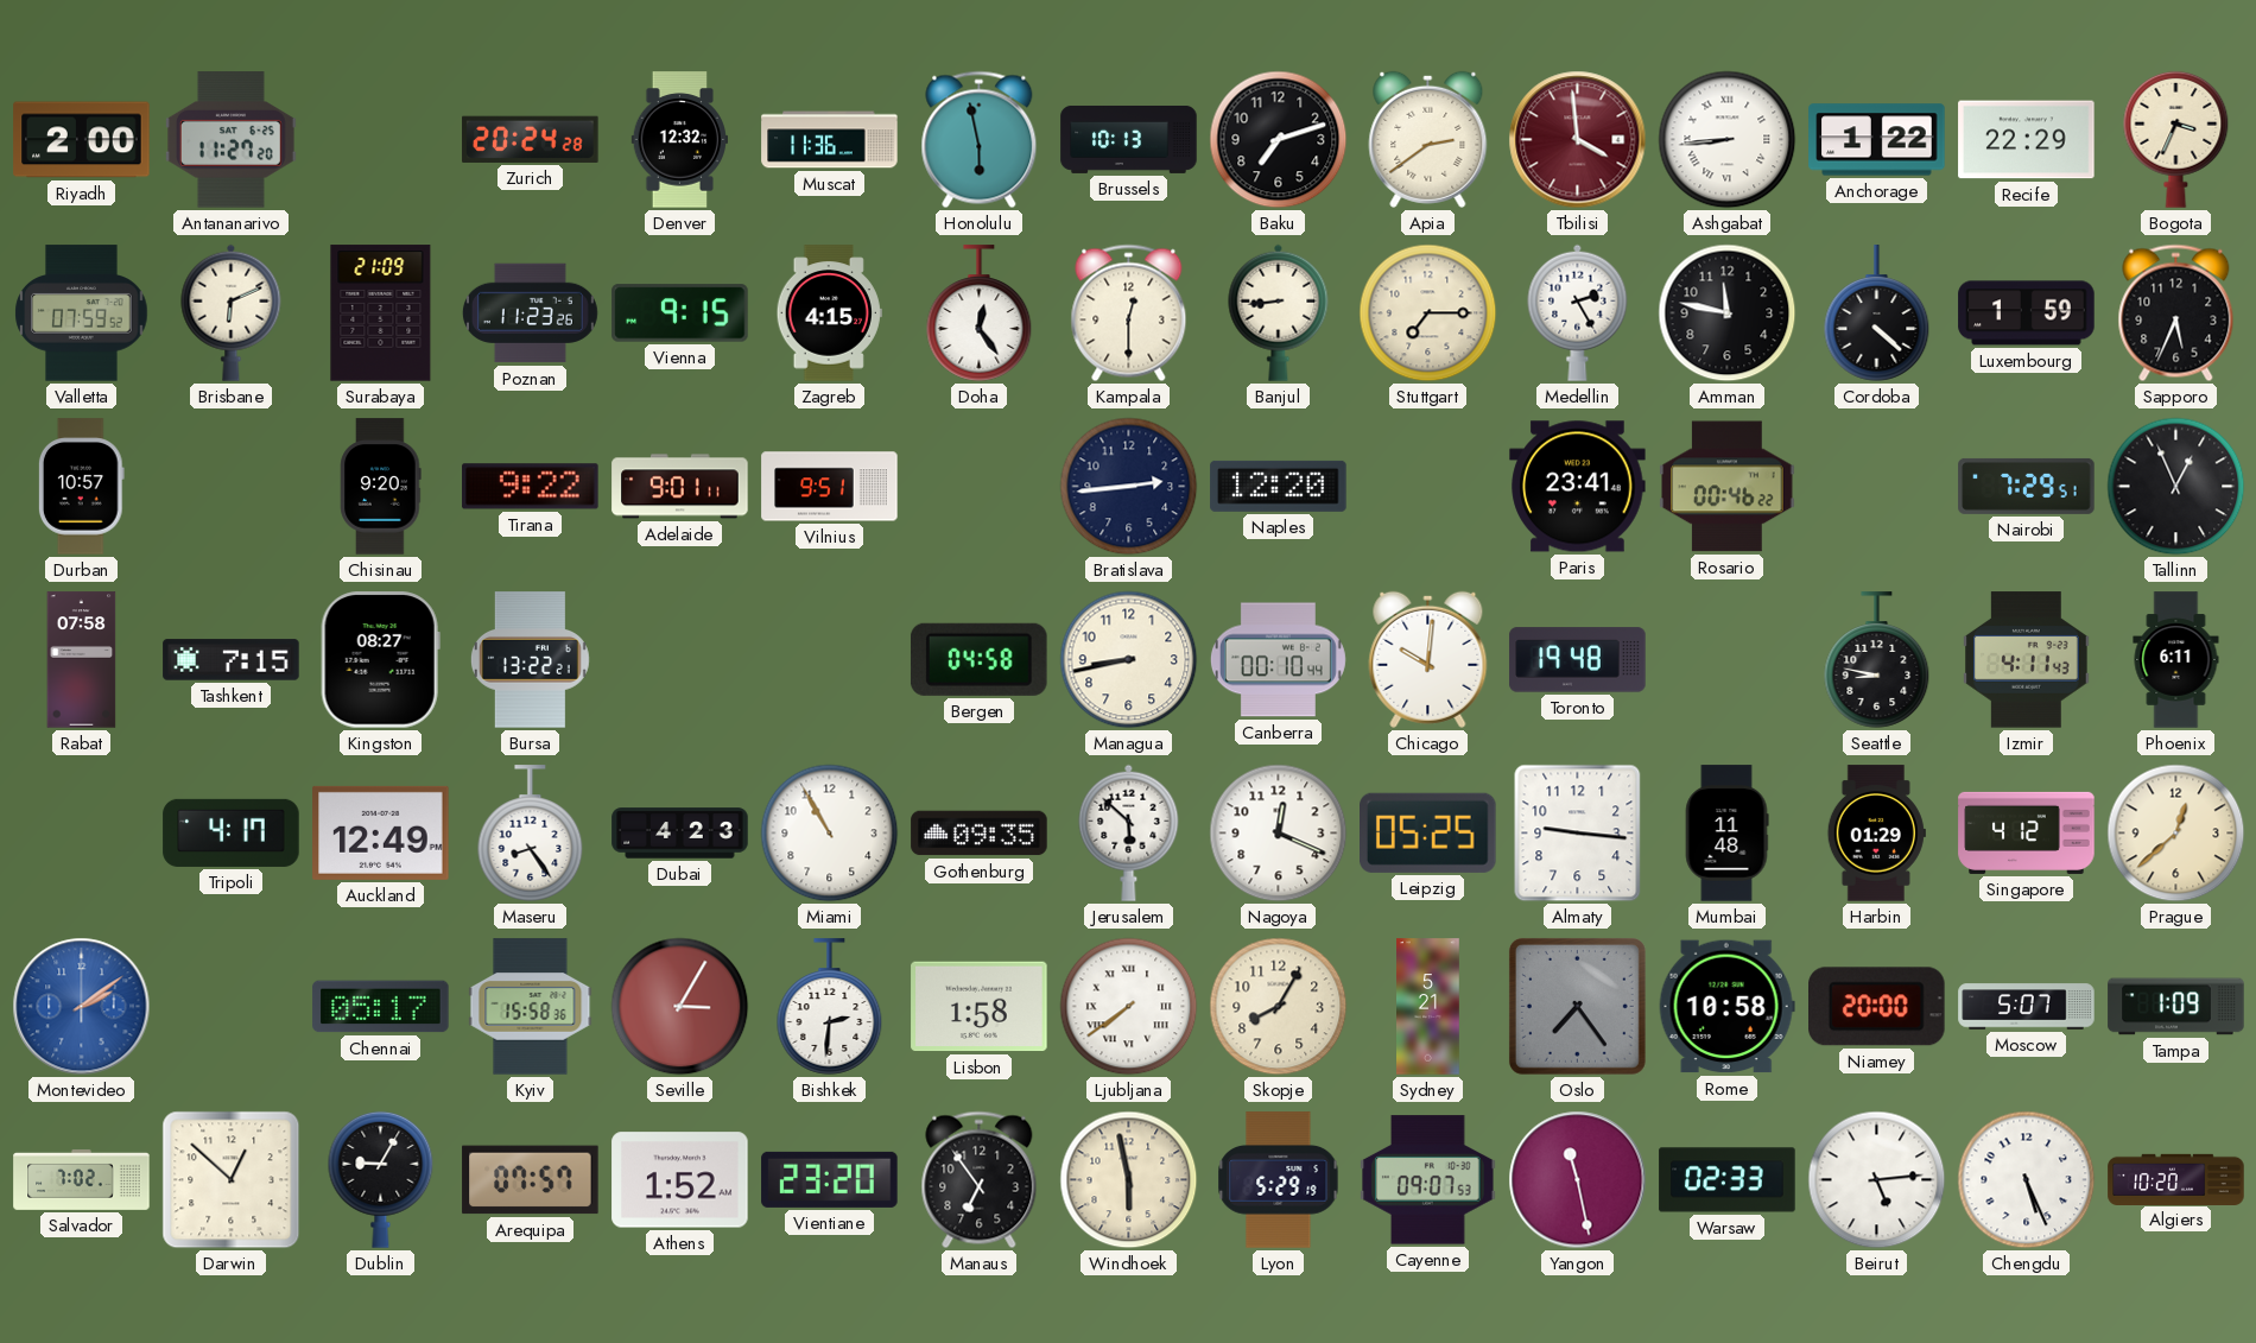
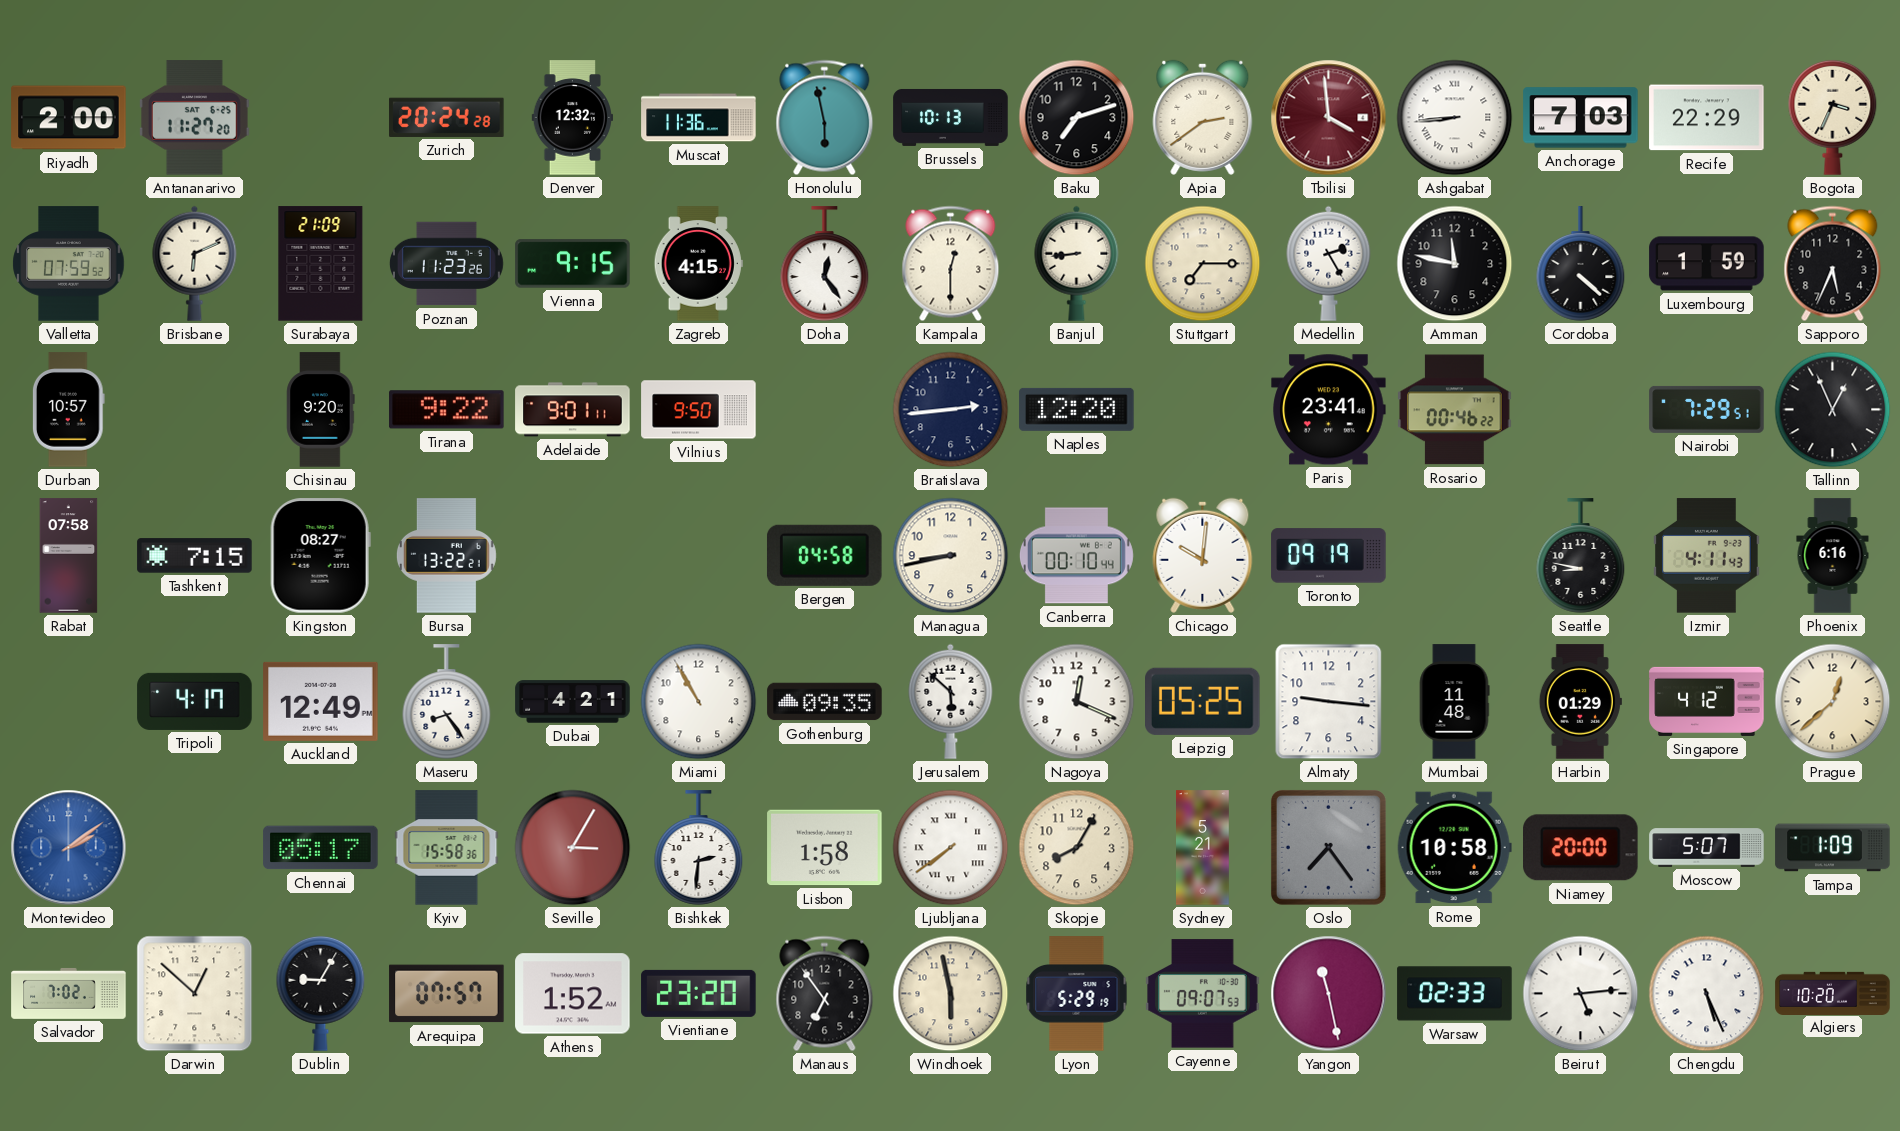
Anchorage: 1:22 -> 7:03
Vilnius: 9:51 -> 9:50
Toronto: 19:48 -> 09:19
Phoenix: 6:11 -> 6:16
Dubai: 4:23 -> 4:21
